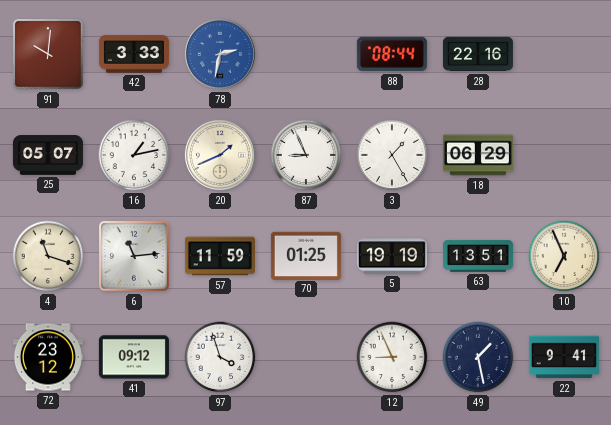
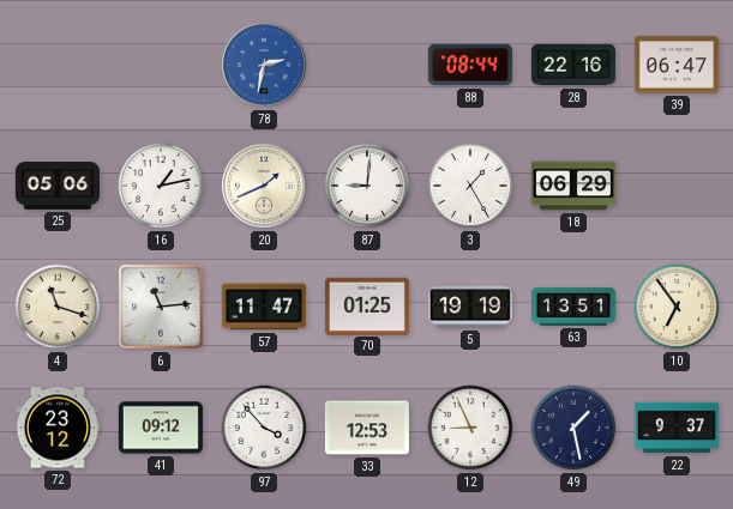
91: 10:01 -> none
42: 3:33 -> none
39: none -> 06:47
25: 05:07 -> 05:06
87: 8:56 -> 9:01
57: 11:59 -> 11:47
10: 6:56 -> 6:54
97: 3:57 -> 3:53
33: none -> 12:53
22: 9:41 -> 9:37
